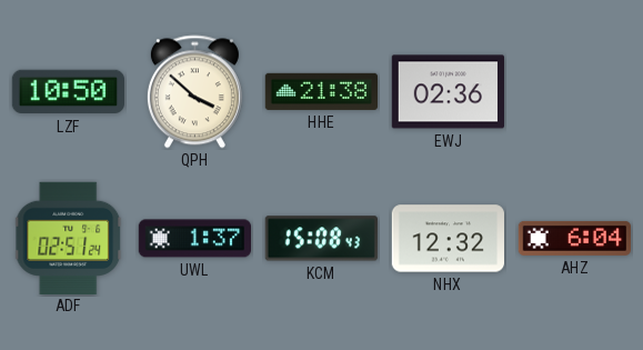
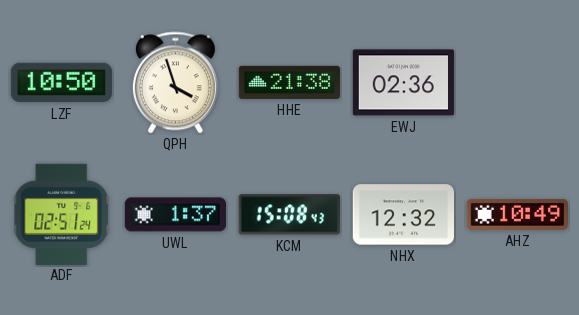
QPH: 3:52 -> 3:57
AHZ: 6:04 -> 10:49
